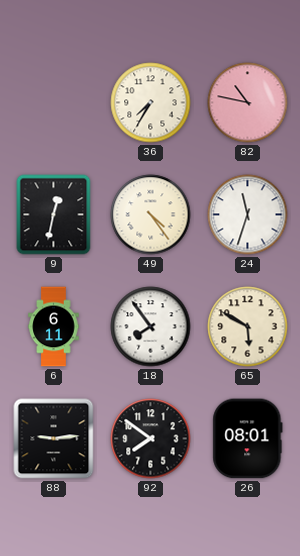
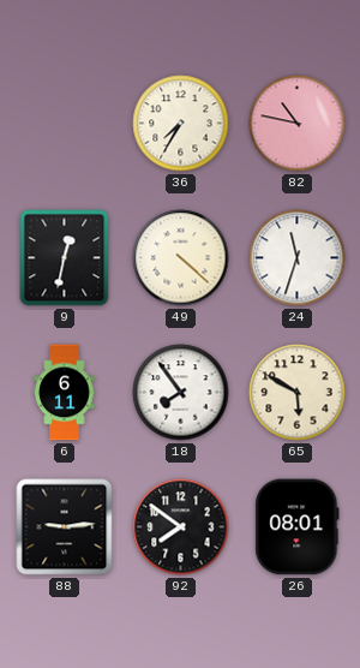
49: 4:24 -> 4:22
